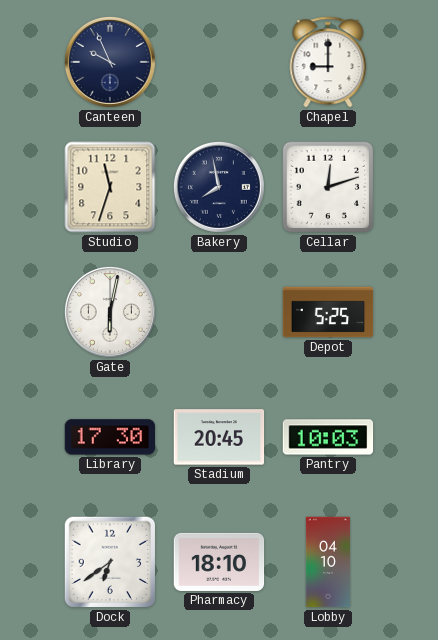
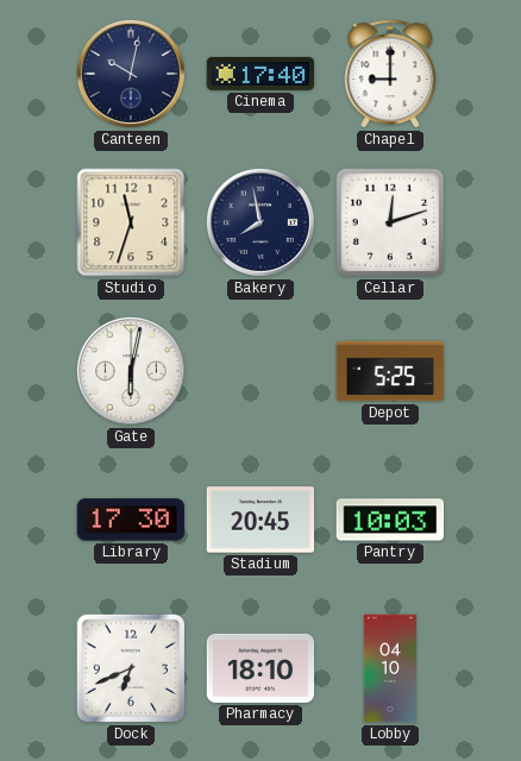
Canteen: 9:56 -> 10:02
Cinema: none -> 17:40
Dock: 6:39 -> 6:41
